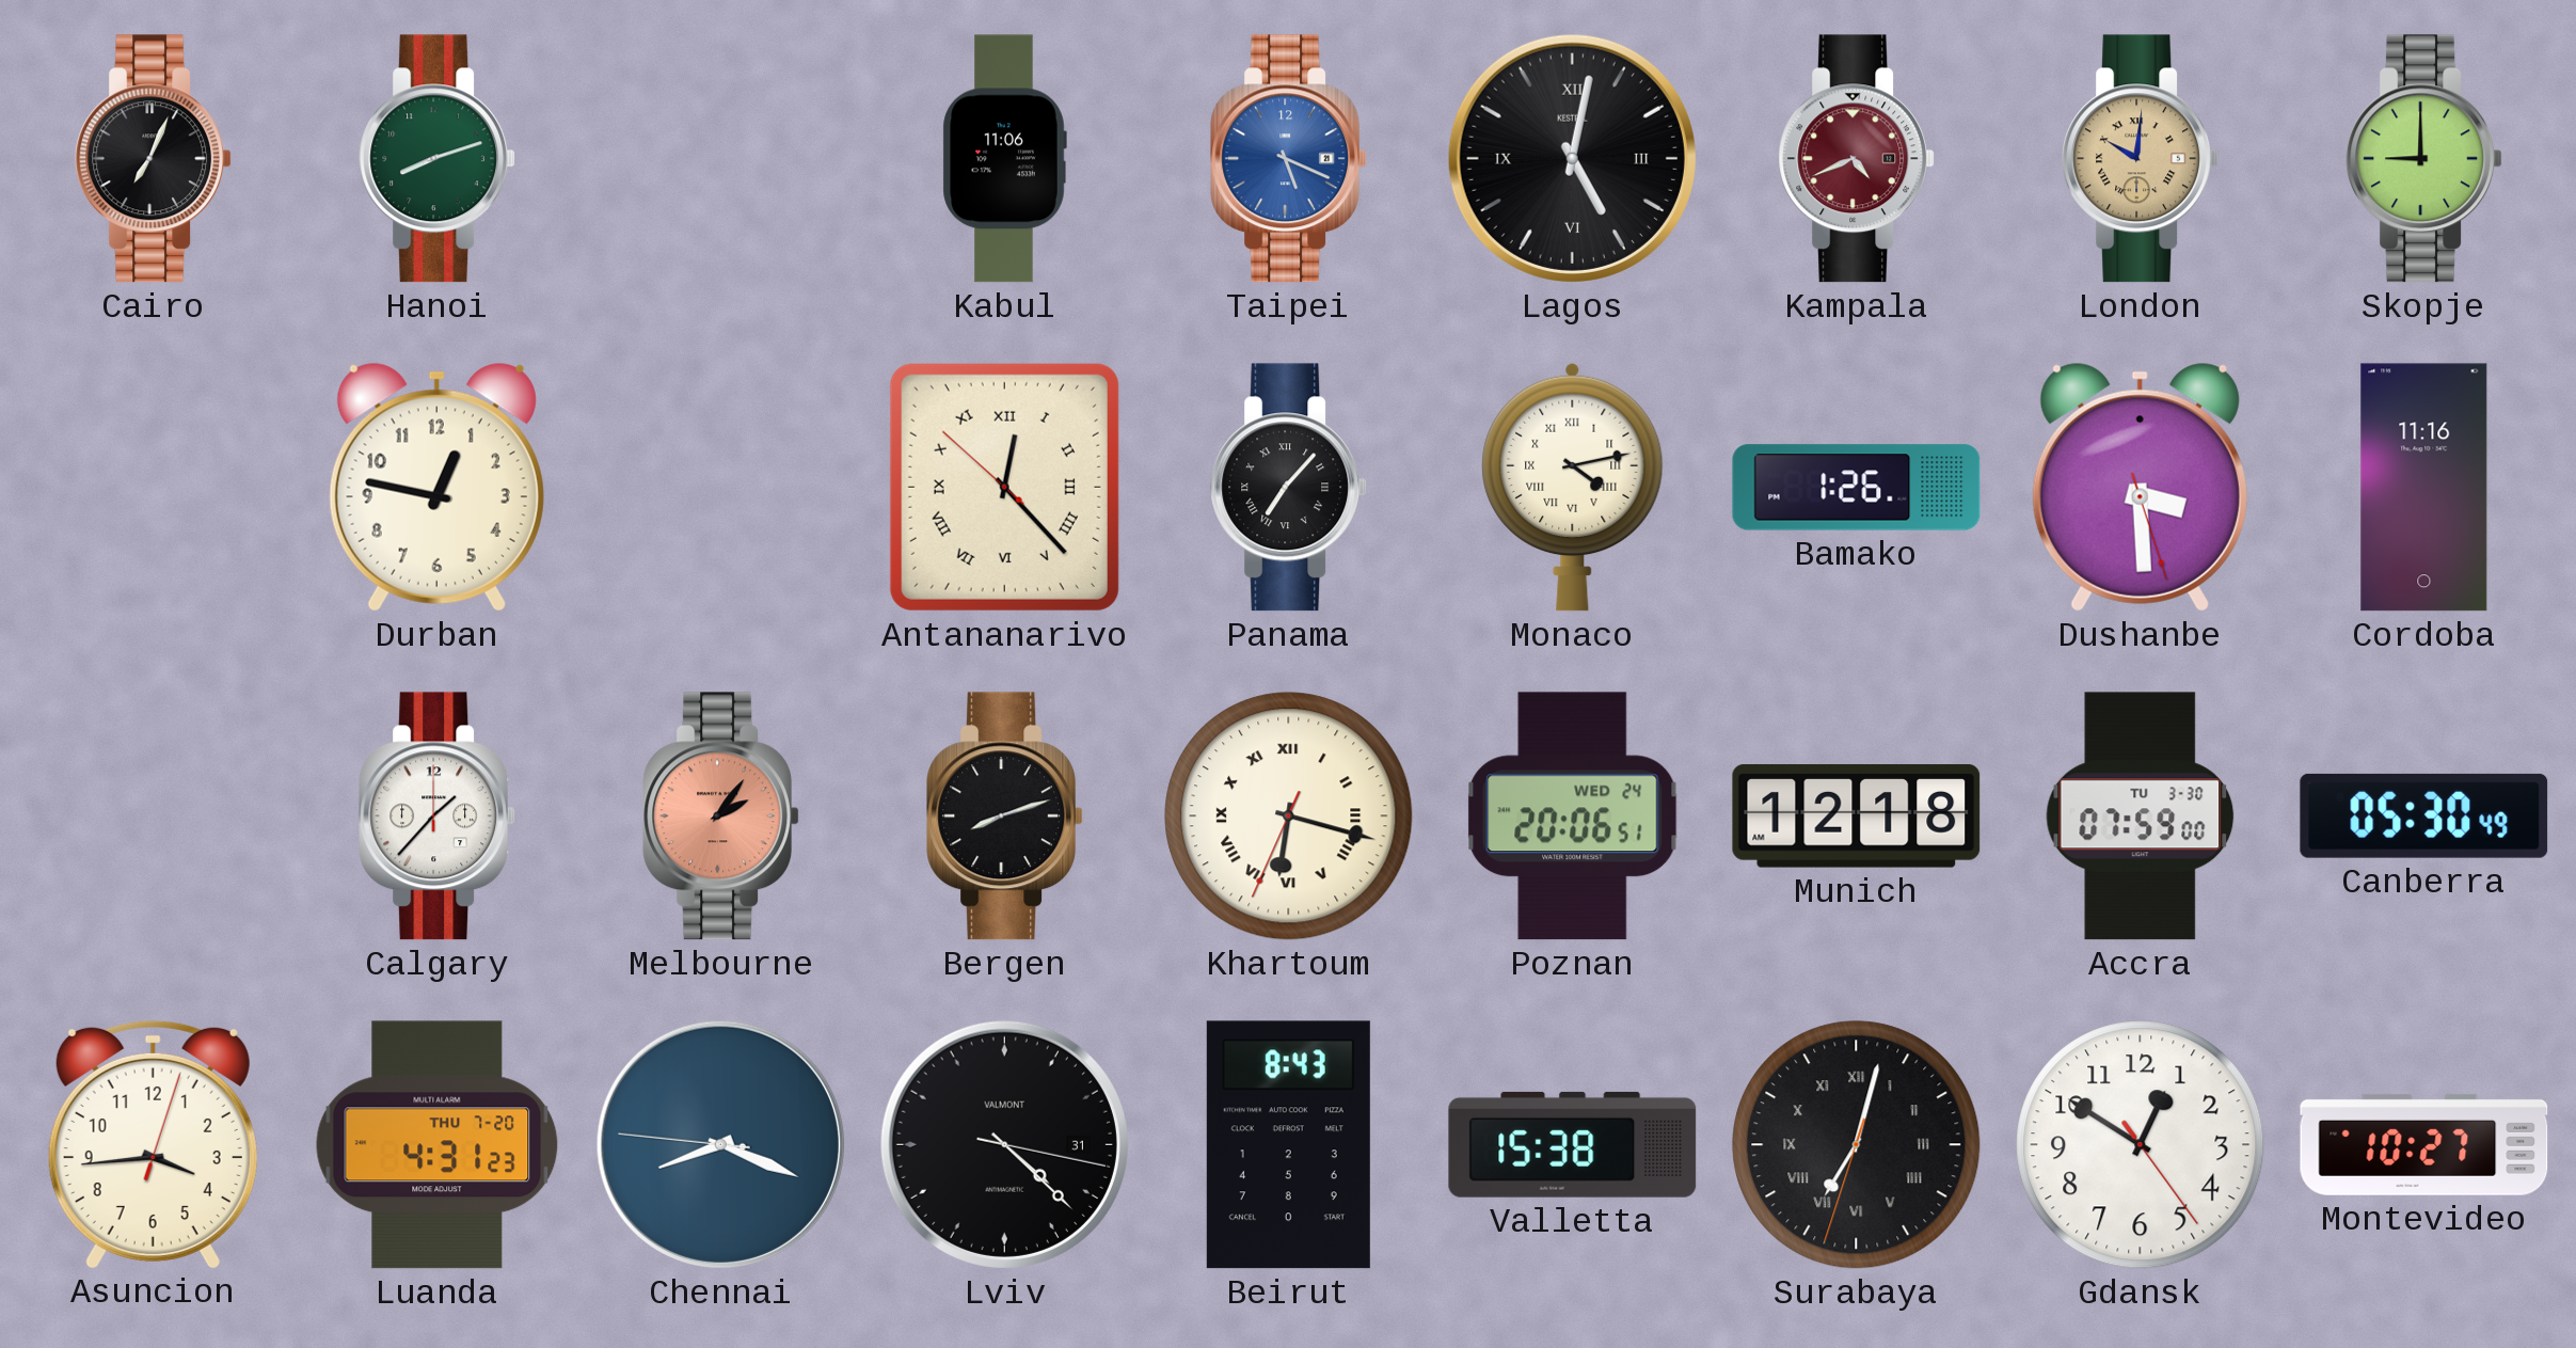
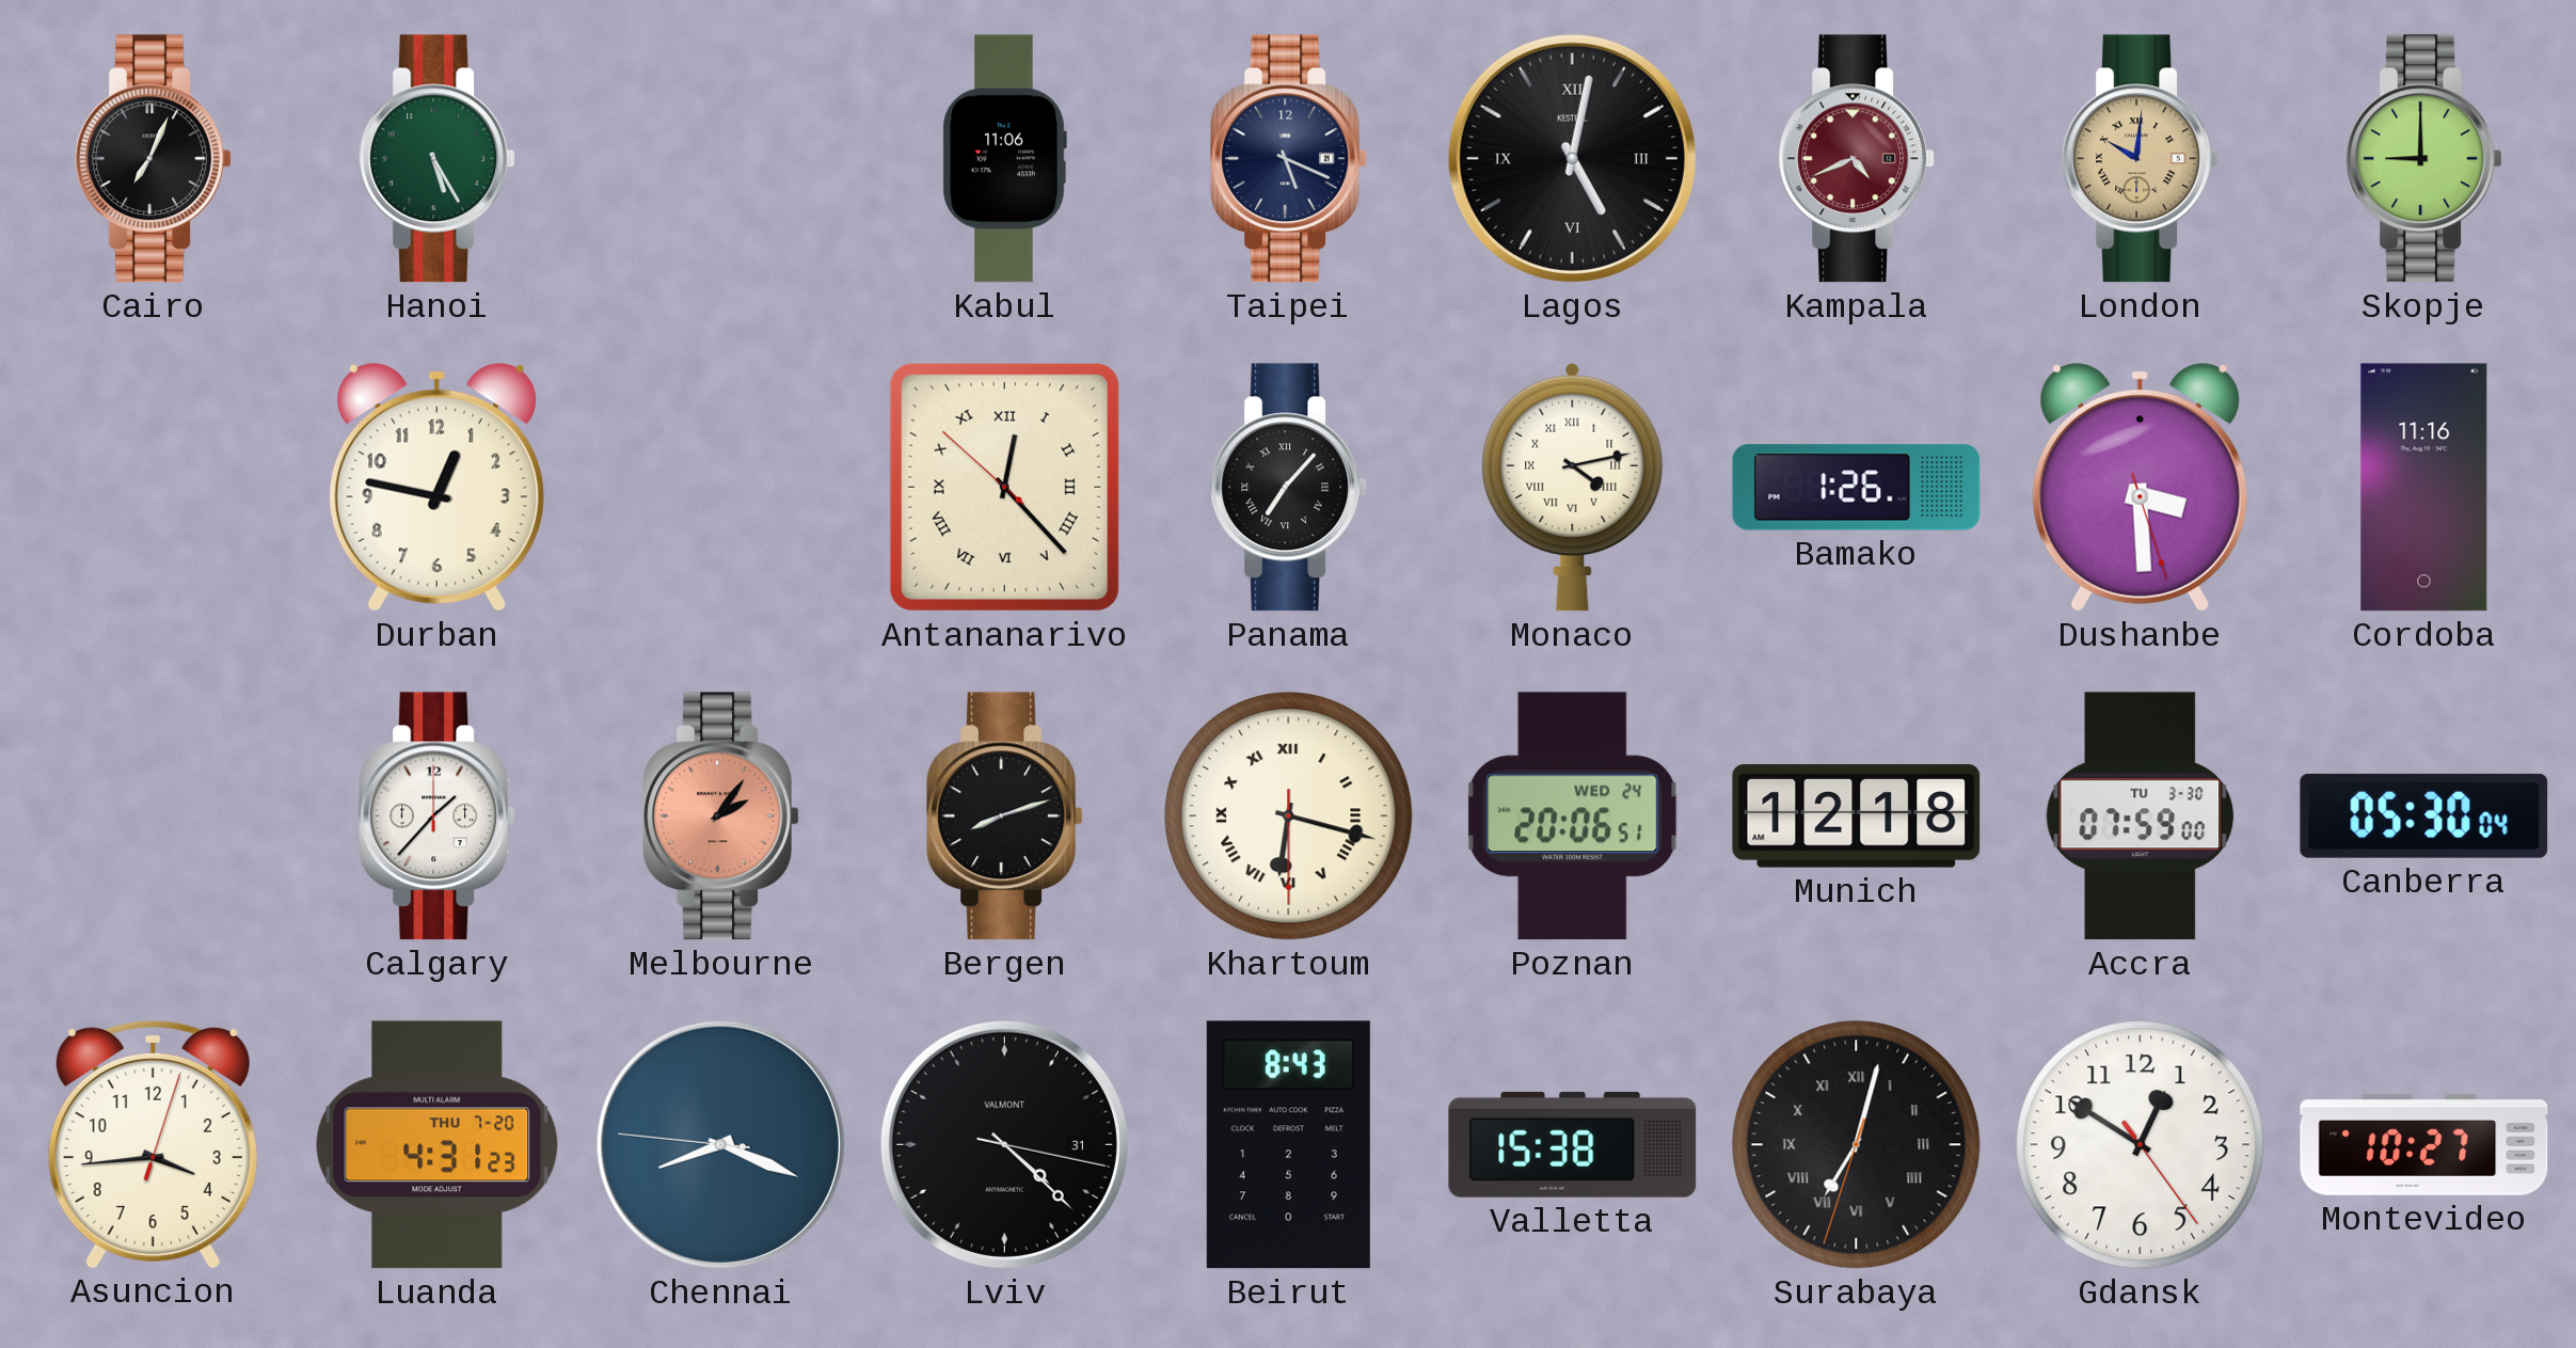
Hanoi: 8:12 -> 5:25
Taipei dial: blue -> navy
Khartoum: 6:17:34 -> 6:17:30
Canberra: 05:30:49 -> 05:30:04
